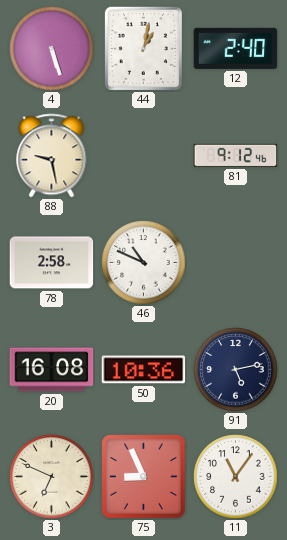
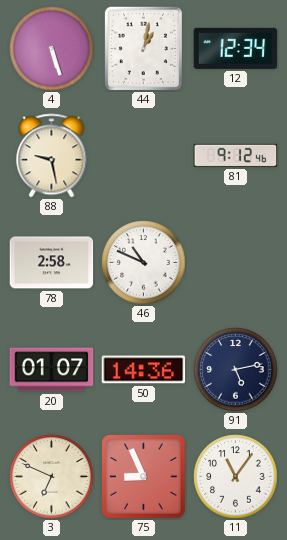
12: 2:40 -> 12:34
20: 16:08 -> 01:07
50: 10:36 -> 14:36
